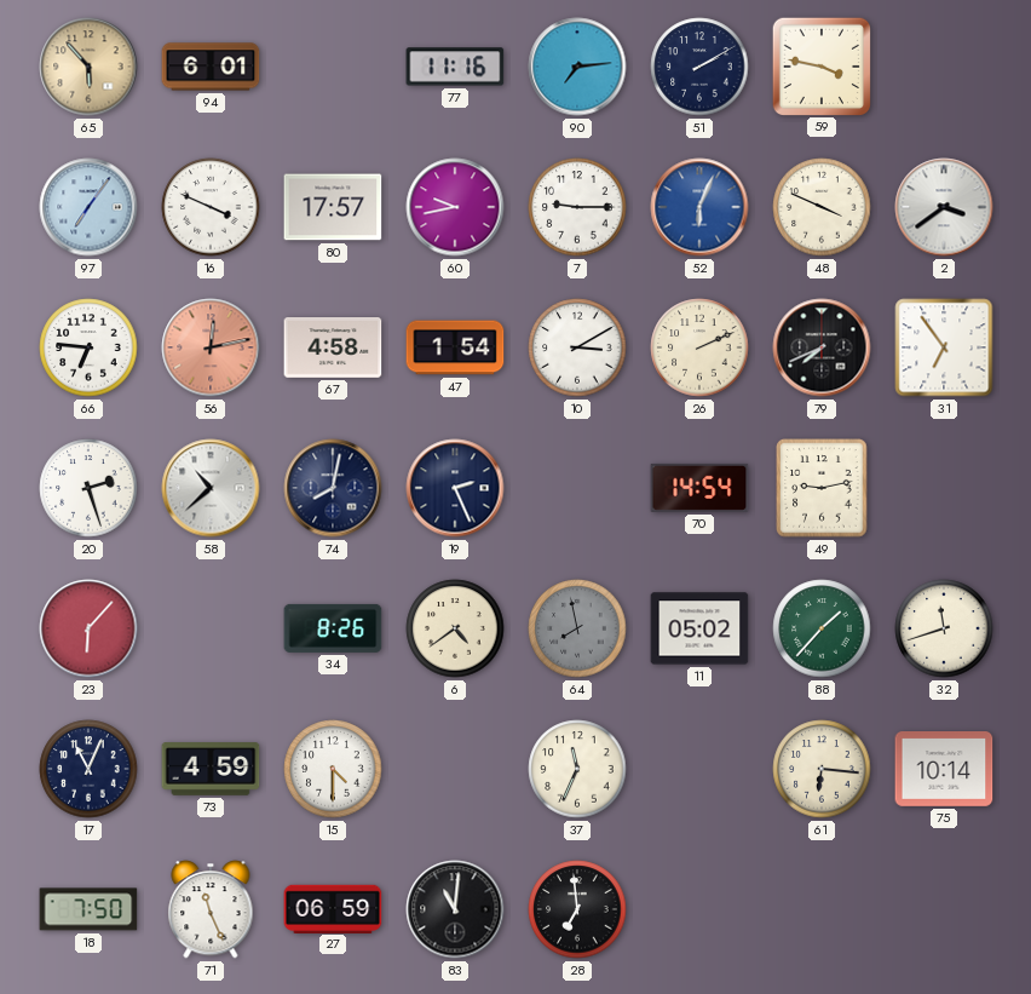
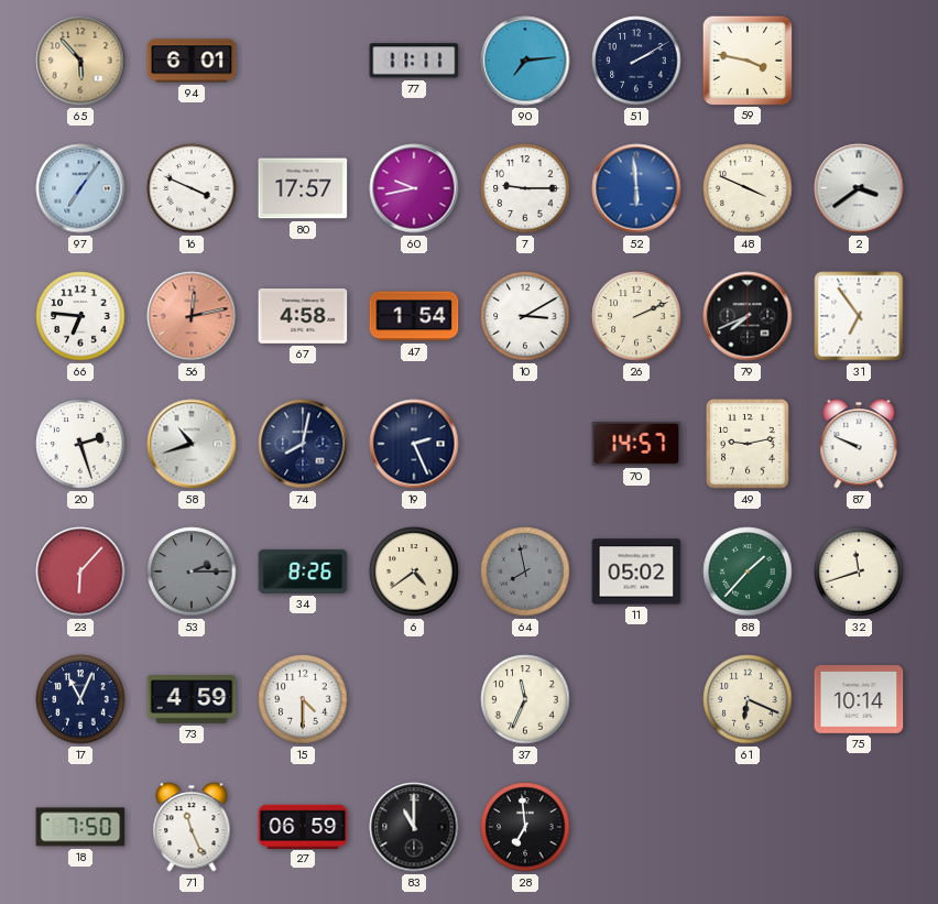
77: 11:16 -> 11:11
52: 6:04 -> 5:59
58: 10:38 -> 10:42
70: 14:54 -> 14:57
87: none -> 9:49
53: none -> 2:15
61: 6:16 -> 6:19
83: 11:01 -> 11:00
